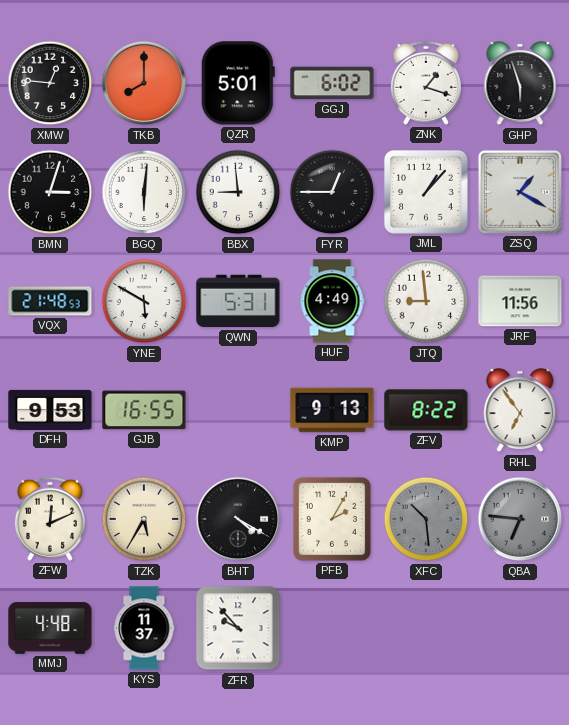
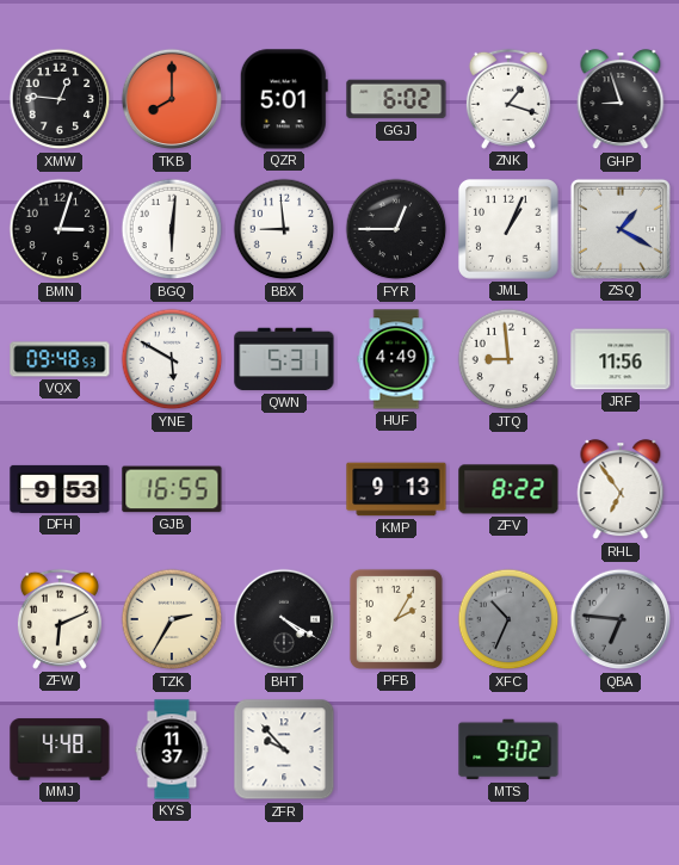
GHP: 5:57 -> 8:57
JML: 1:07 -> 1:04
VQX: 21:48 -> 09:48
ZFW: 12:11 -> 6:11
TZK: 5:35 -> 2:35
XFC: 10:29 -> 10:34
MTS: none -> 9:02
